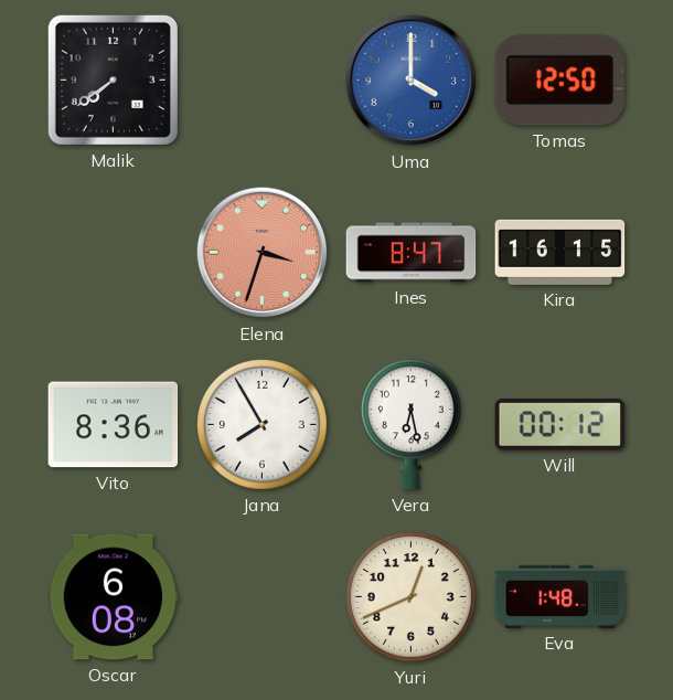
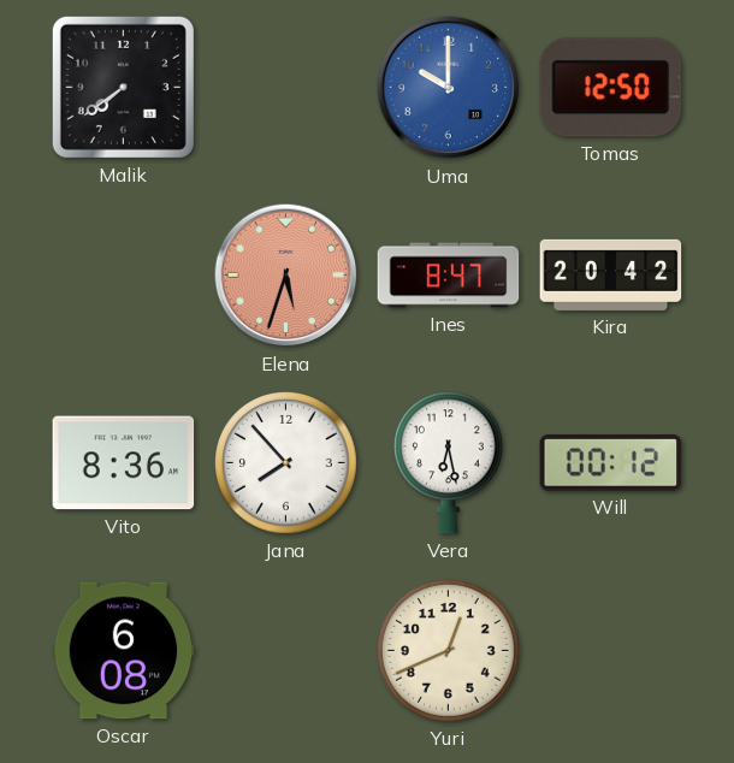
Uma: 4:00 -> 10:00
Elena: 3:33 -> 5:33
Kira: 16:15 -> 20:42
Jana: 7:55 -> 7:53
Eva: 1:48 -> none
